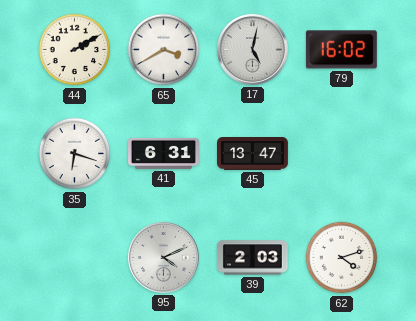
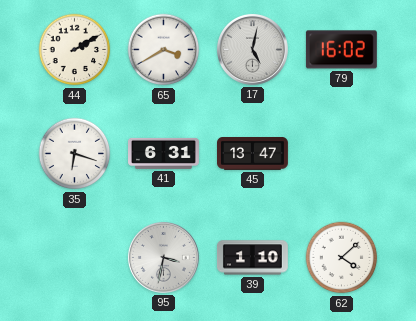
95: 4:11 -> 3:32
39: 2:03 -> 1:10
62: 4:12 -> 4:08
